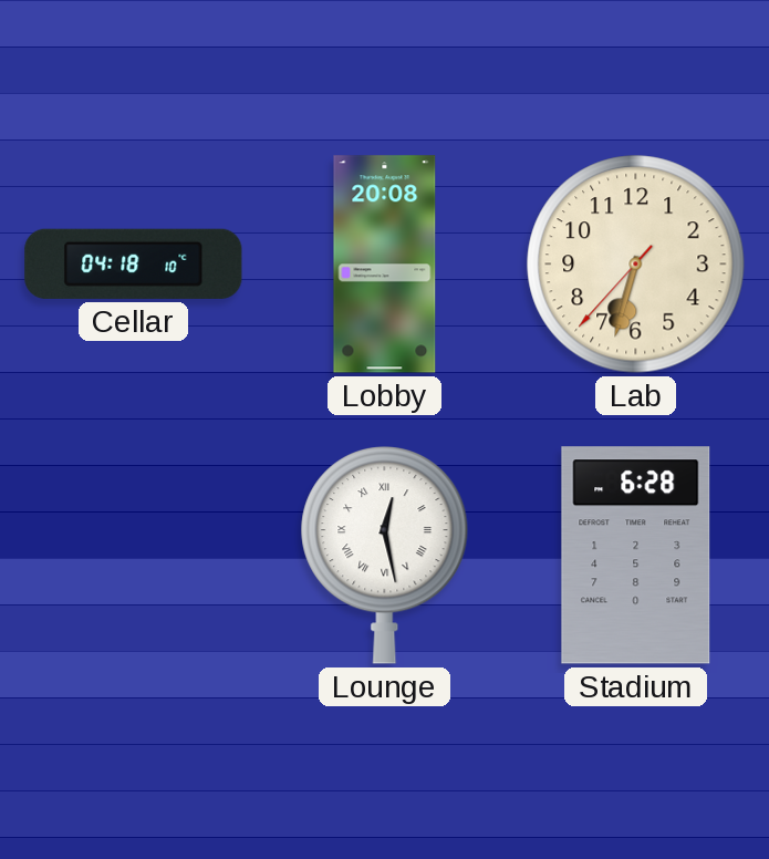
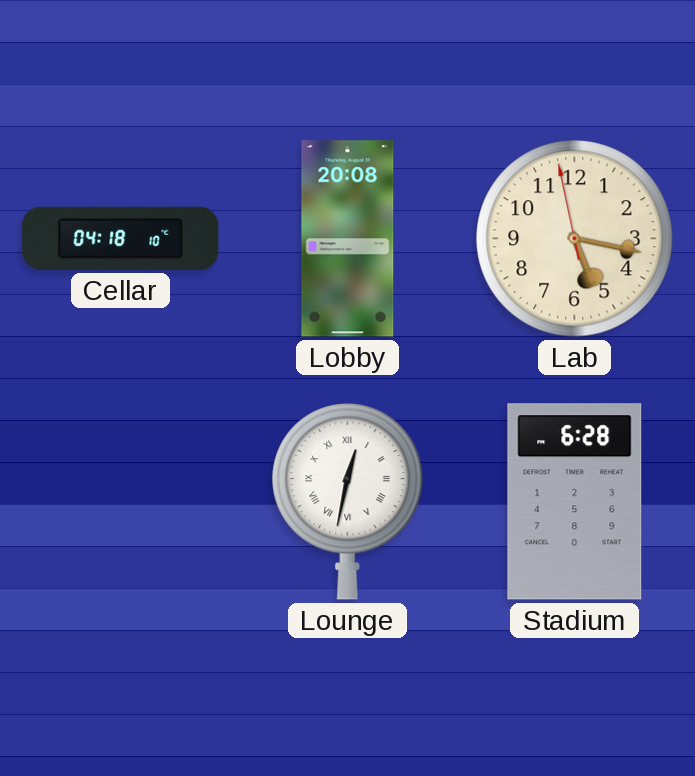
Lab: 6:32 -> 5:16
Lounge: 12:28 -> 12:32
